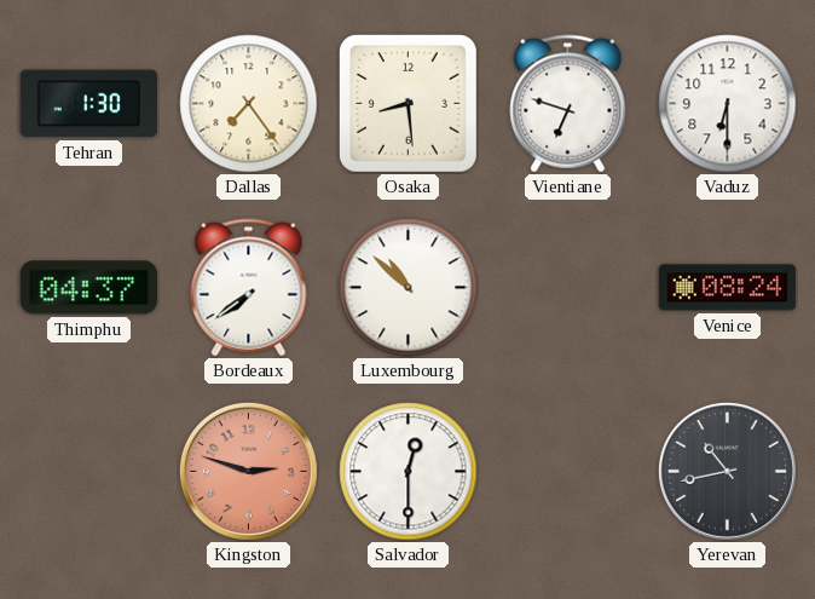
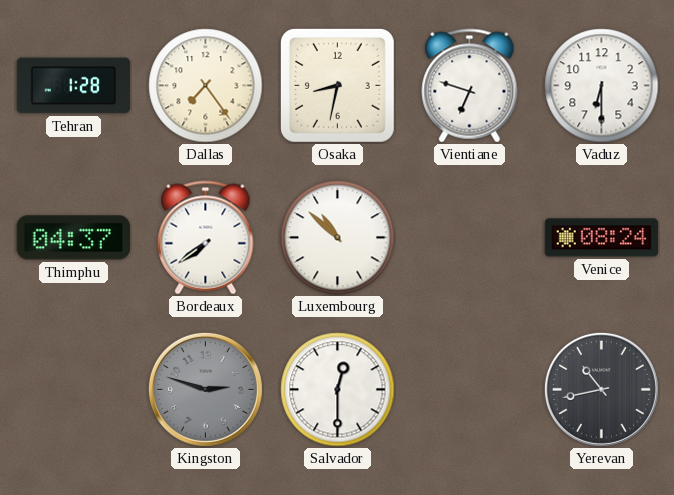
Tehran: 1:30 -> 1:28
Osaka: 8:29 -> 8:32
Kingston dial: salmon -> grey
